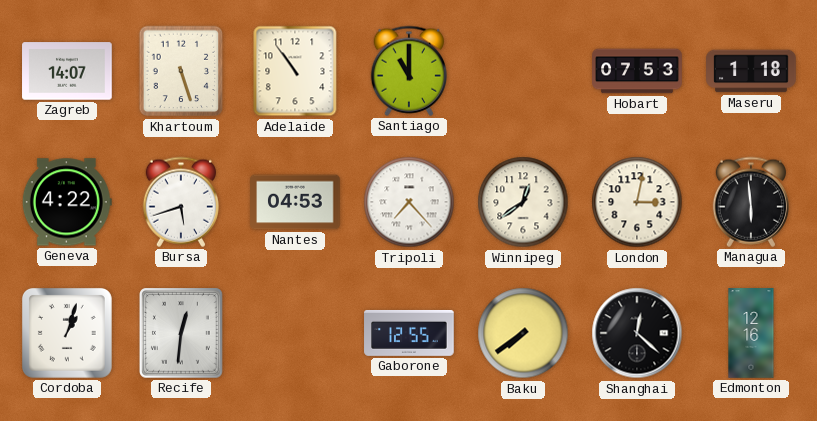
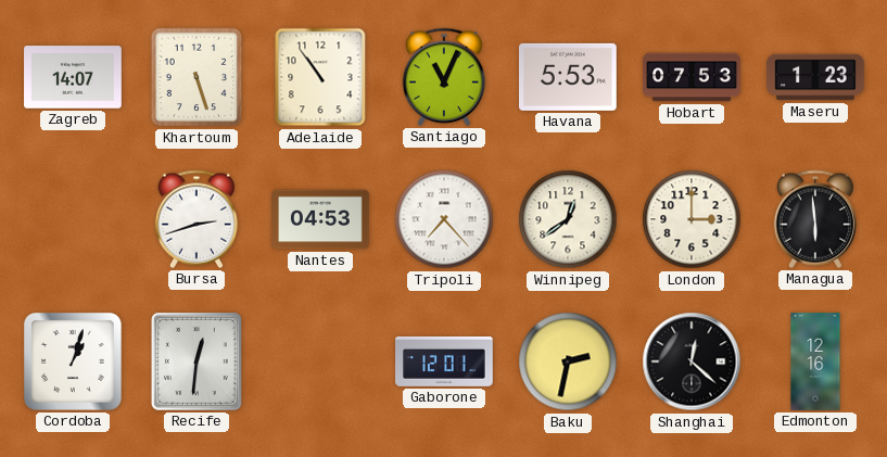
Santiago: 11:00 -> 11:04
Havana: none -> 5:53
Maseru: 1:18 -> 1:23
Geneva: 4:22 -> none
Bursa: 5:42 -> 2:42
London: 3:02 -> 3:00
Gaborone: 12:55 -> 12:01
Baku: 7:39 -> 2:32
